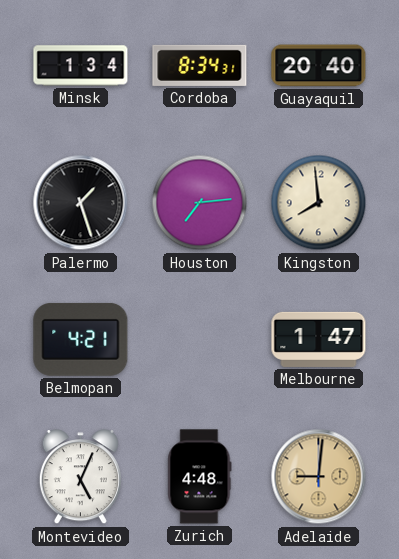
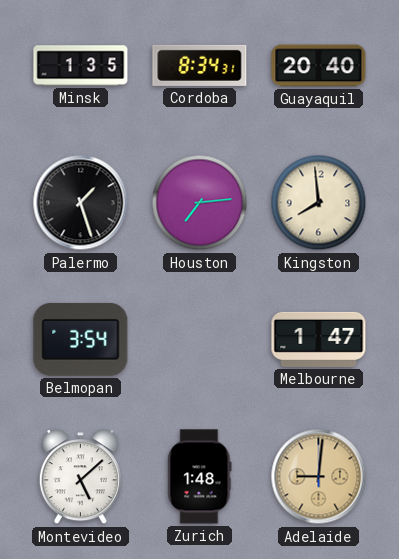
Minsk: 1:34 -> 1:35
Belmopan: 4:21 -> 3:54
Montevideo: 5:04 -> 5:08
Zurich: 4:48 -> 1:48
